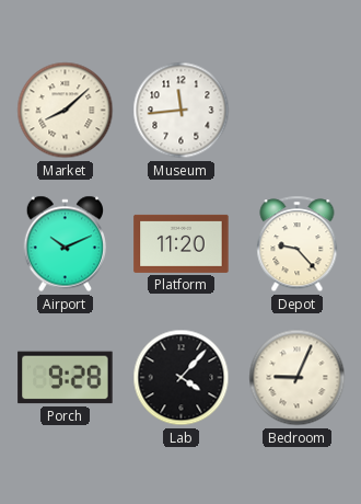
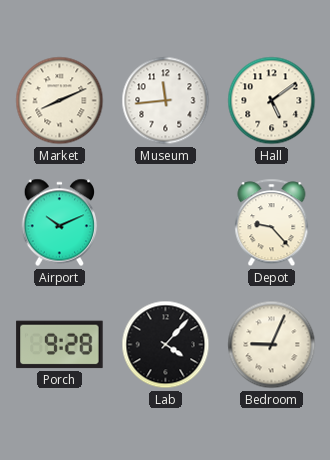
Market: 8:08 -> 8:11
Hall: none -> 5:09
Platform: 11:20 -> none
